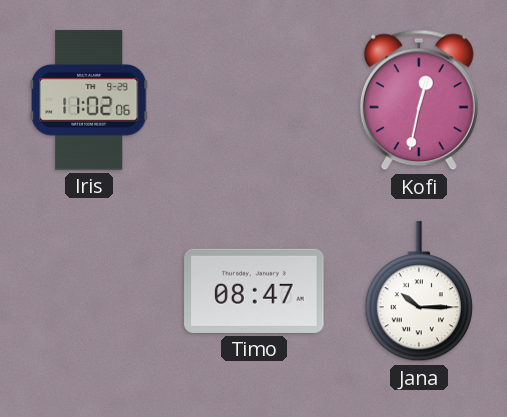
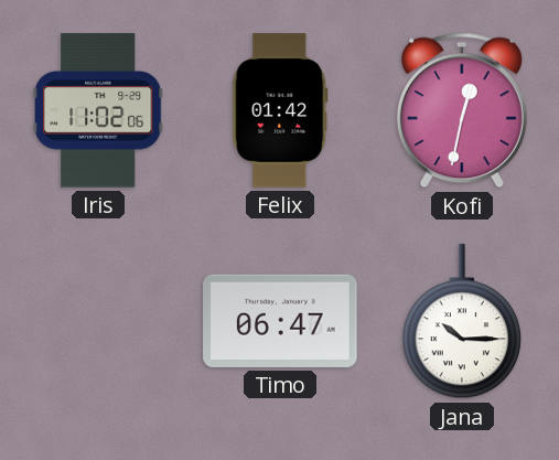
Felix: none -> 01:42
Timo: 08:47 -> 06:47
